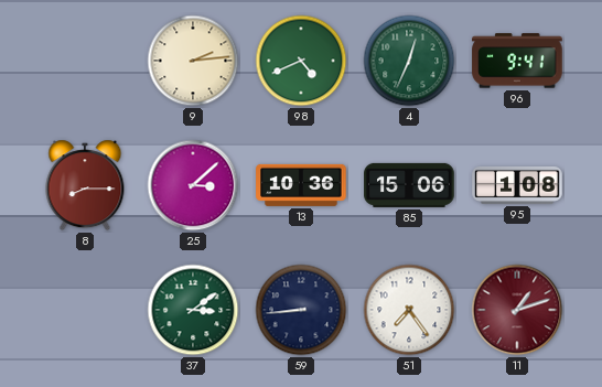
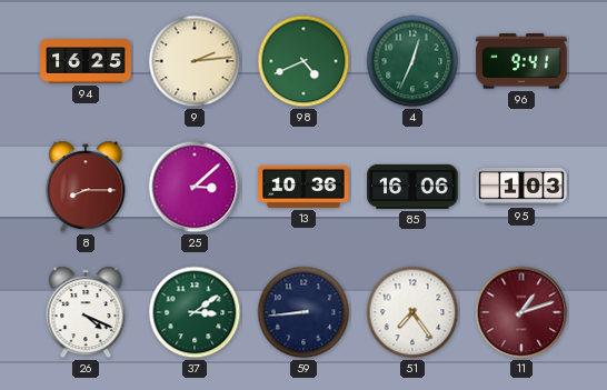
94: none -> 16:25
85: 15:06 -> 16:06
95: 1:08 -> 1:03
26: none -> 4:19
